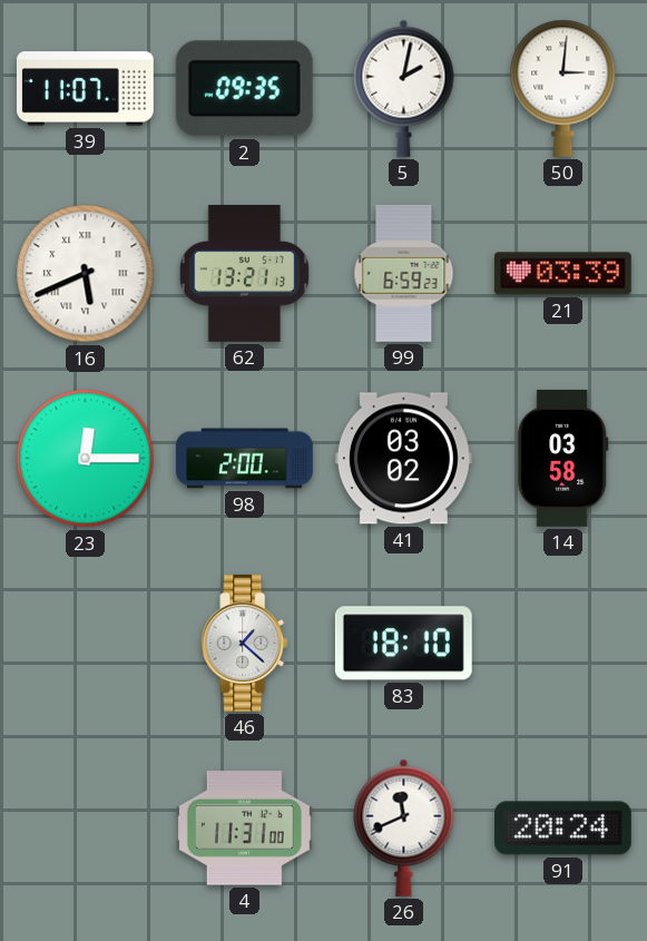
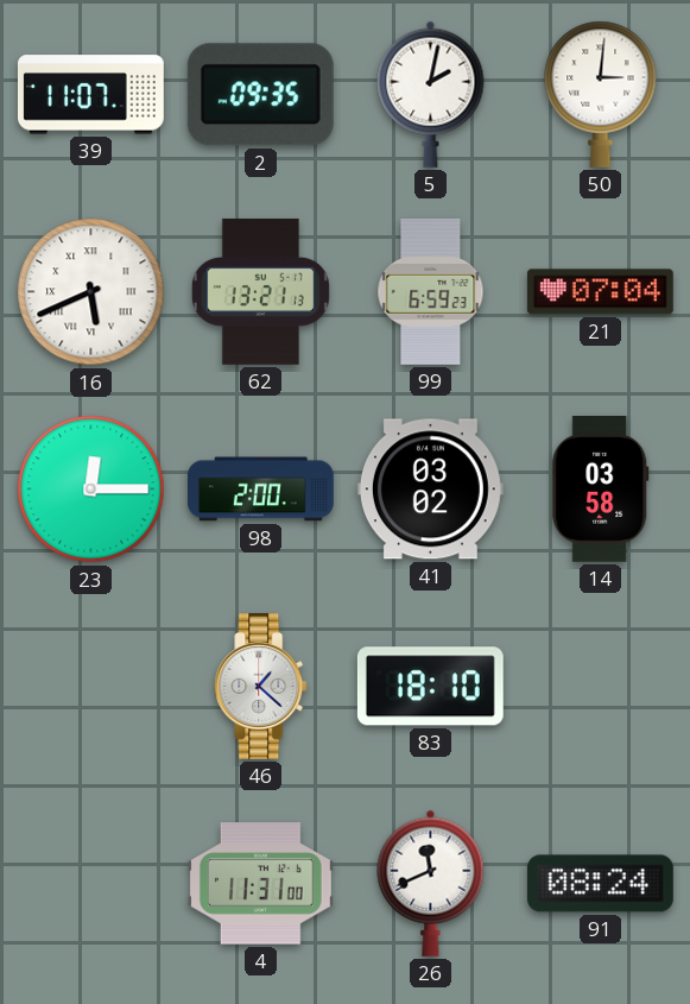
21: 03:39 -> 07:04
91: 20:24 -> 08:24
